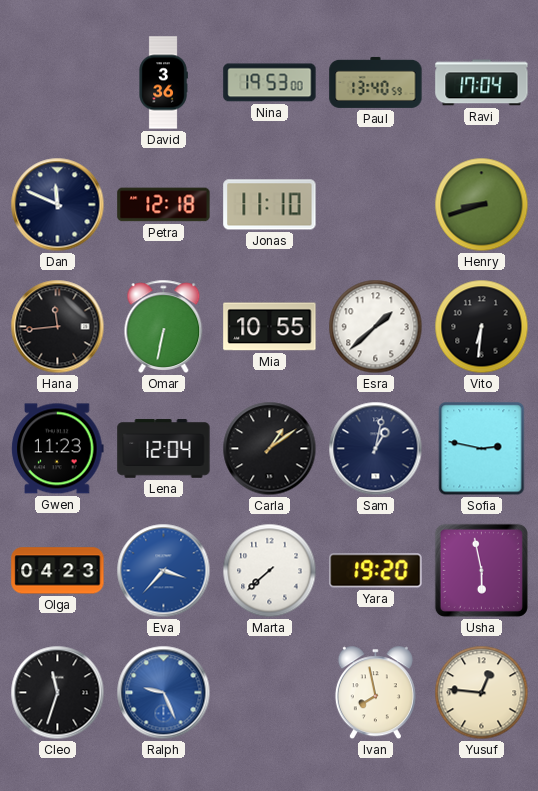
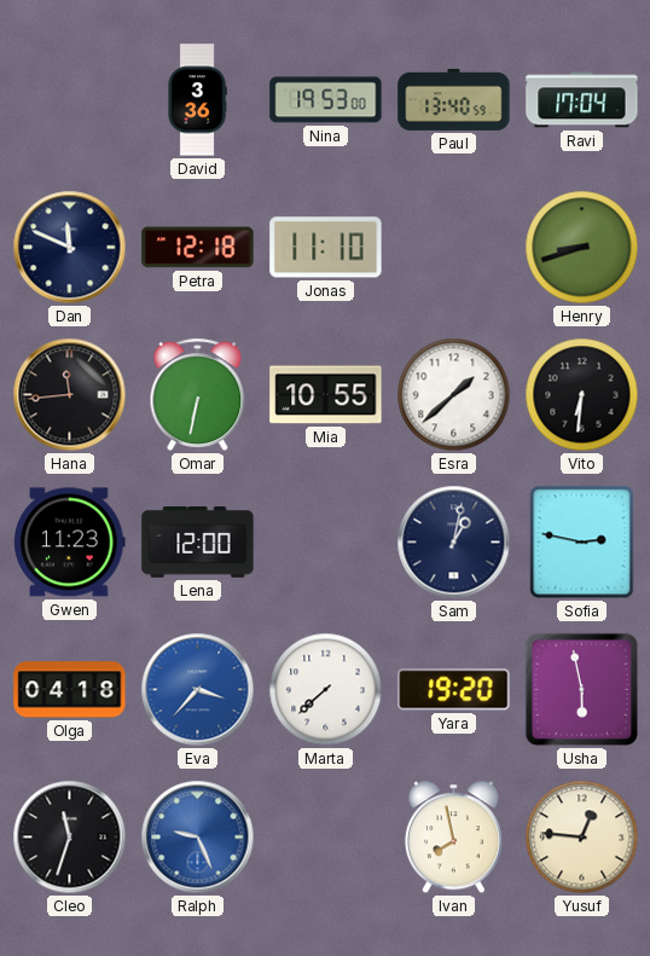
Lena: 12:04 -> 12:00
Carla: 1:09 -> none
Olga: 04:23 -> 04:18
